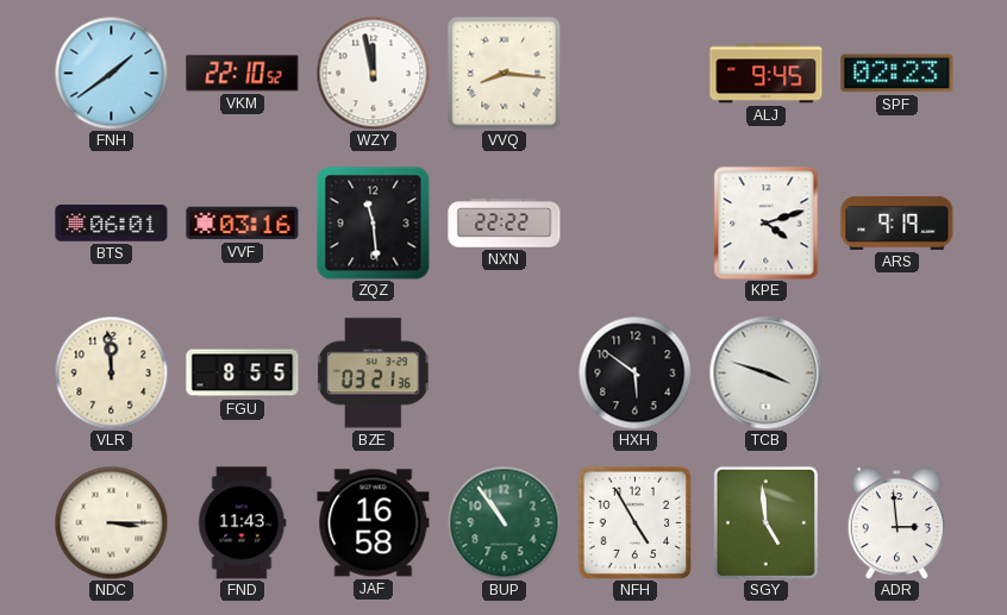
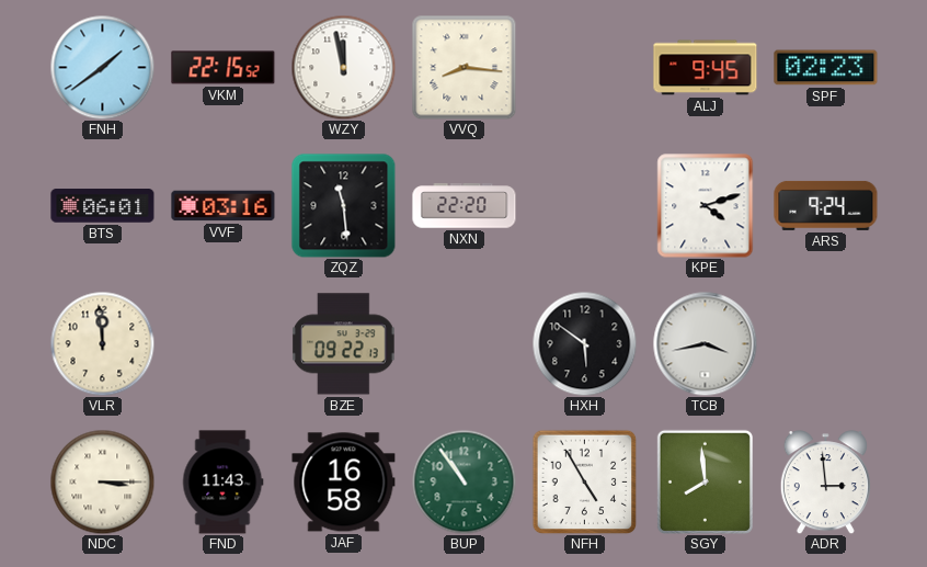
VKM: 22:10 -> 22:15
NXN: 22:22 -> 22:20
ARS: 9:19 -> 9:24
FGU: 8:55 -> none
BZE: 03:21 -> 09:22
TCB: 3:48 -> 3:43
SGY: 4:59 -> 7:59
